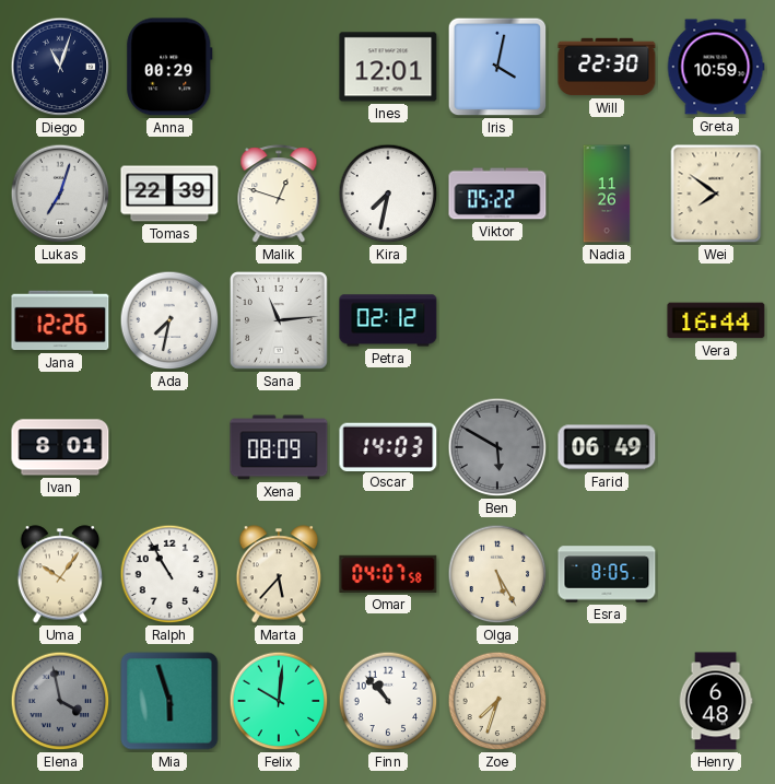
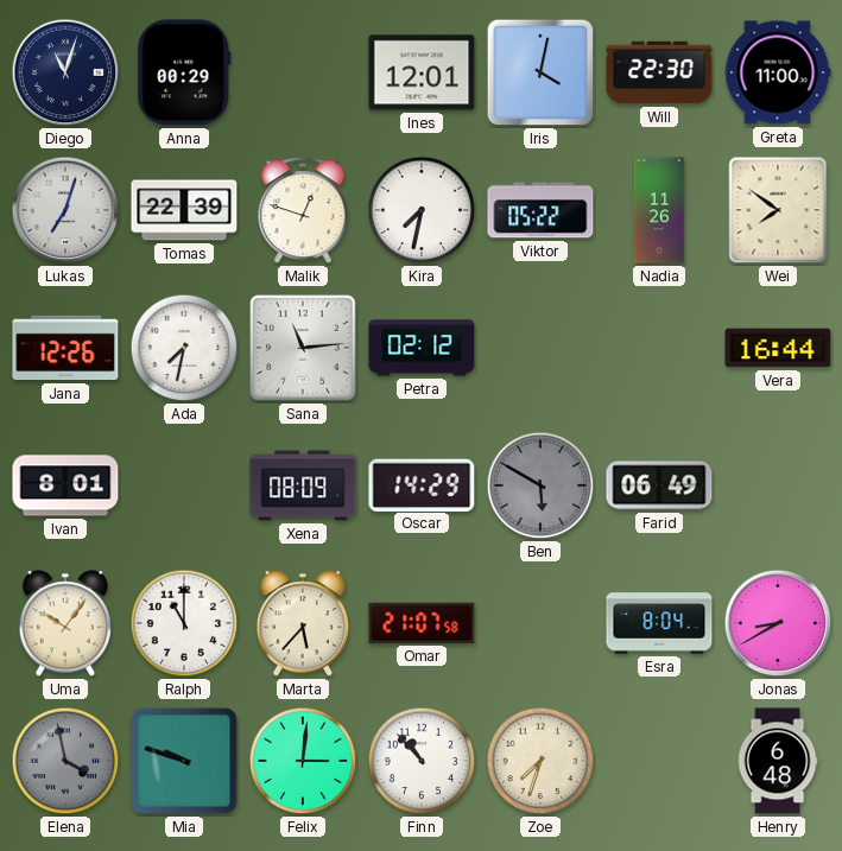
Greta: 10:59 -> 11:00
Oscar: 14:03 -> 14:29
Ralph: 10:55 -> 11:00
Omar: 04:07 -> 21:07
Olga: 5:25 -> none
Esra: 8:05 -> 8:04
Jonas: none -> 8:40
Mia: 5:57 -> 9:48
Felix: 10:01 -> 3:01
